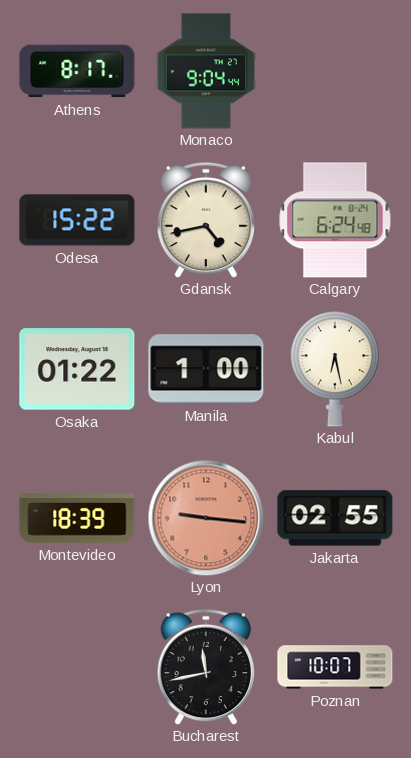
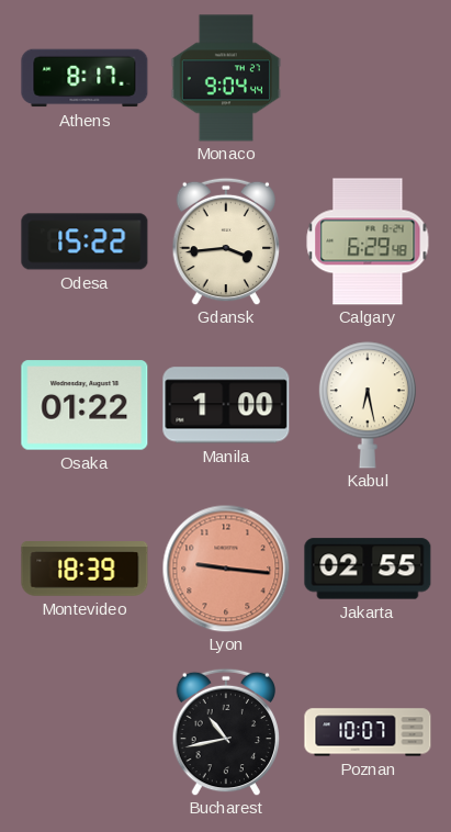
Gdansk: 4:43 -> 3:44
Calgary: 6:24 -> 6:29
Bucharest: 11:43 -> 10:43
